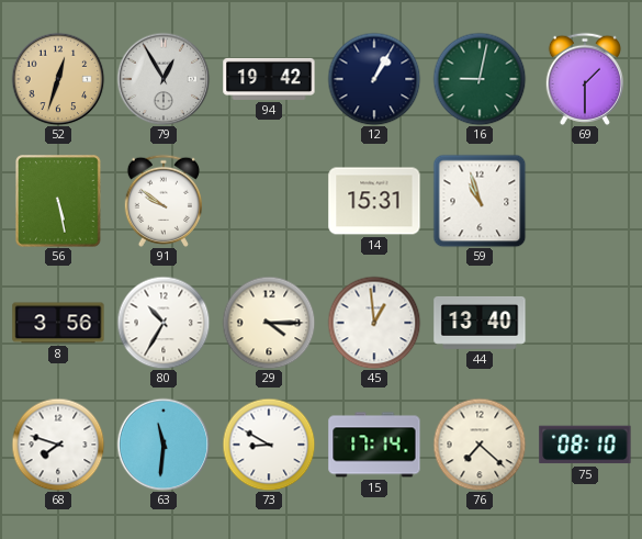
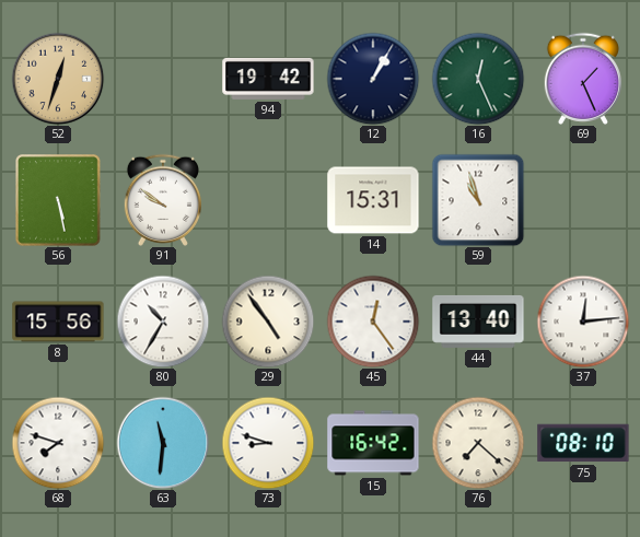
79: 12:55 -> none
16: 9:02 -> 12:26
69: 1:30 -> 1:26
8: 3:56 -> 15:56
29: 4:15 -> 4:54
45: 12:59 -> 12:24
37: none -> 12:14
73: 8:50 -> 8:48
15: 17:14 -> 16:42
